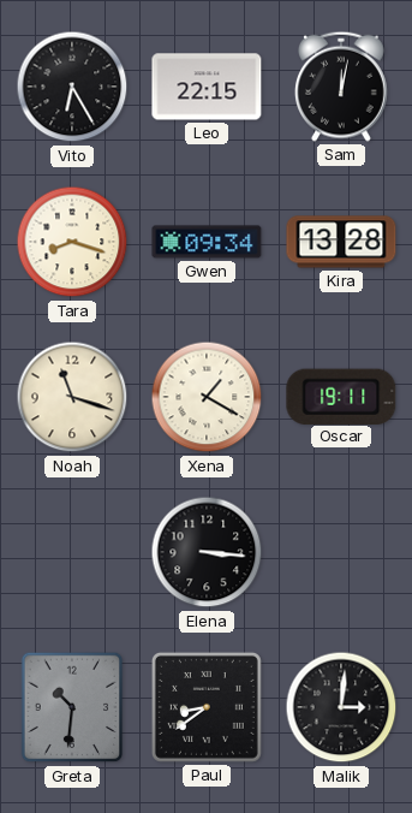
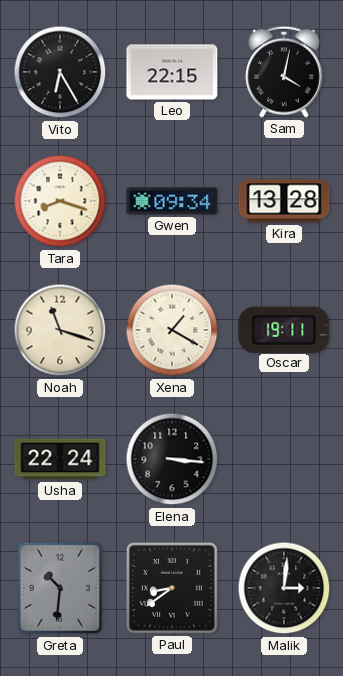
Sam: 12:02 -> 4:02
Usha: none -> 22:24
